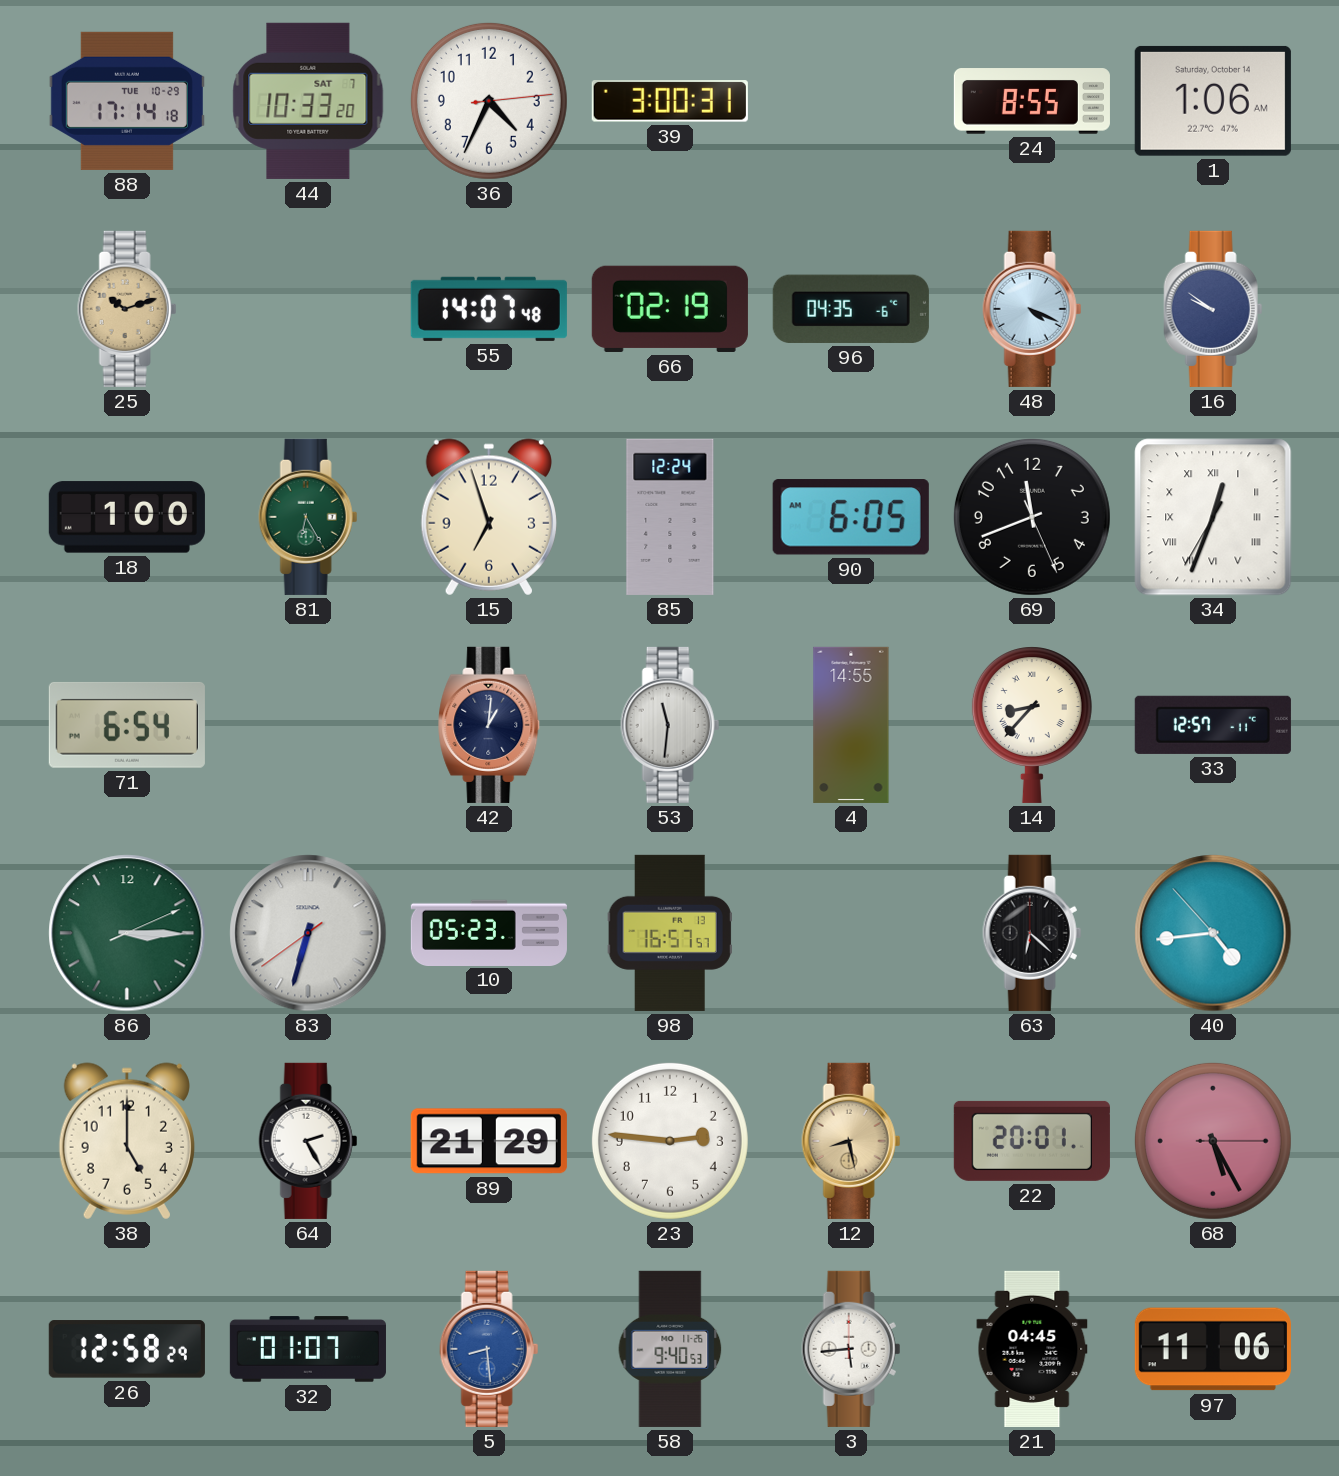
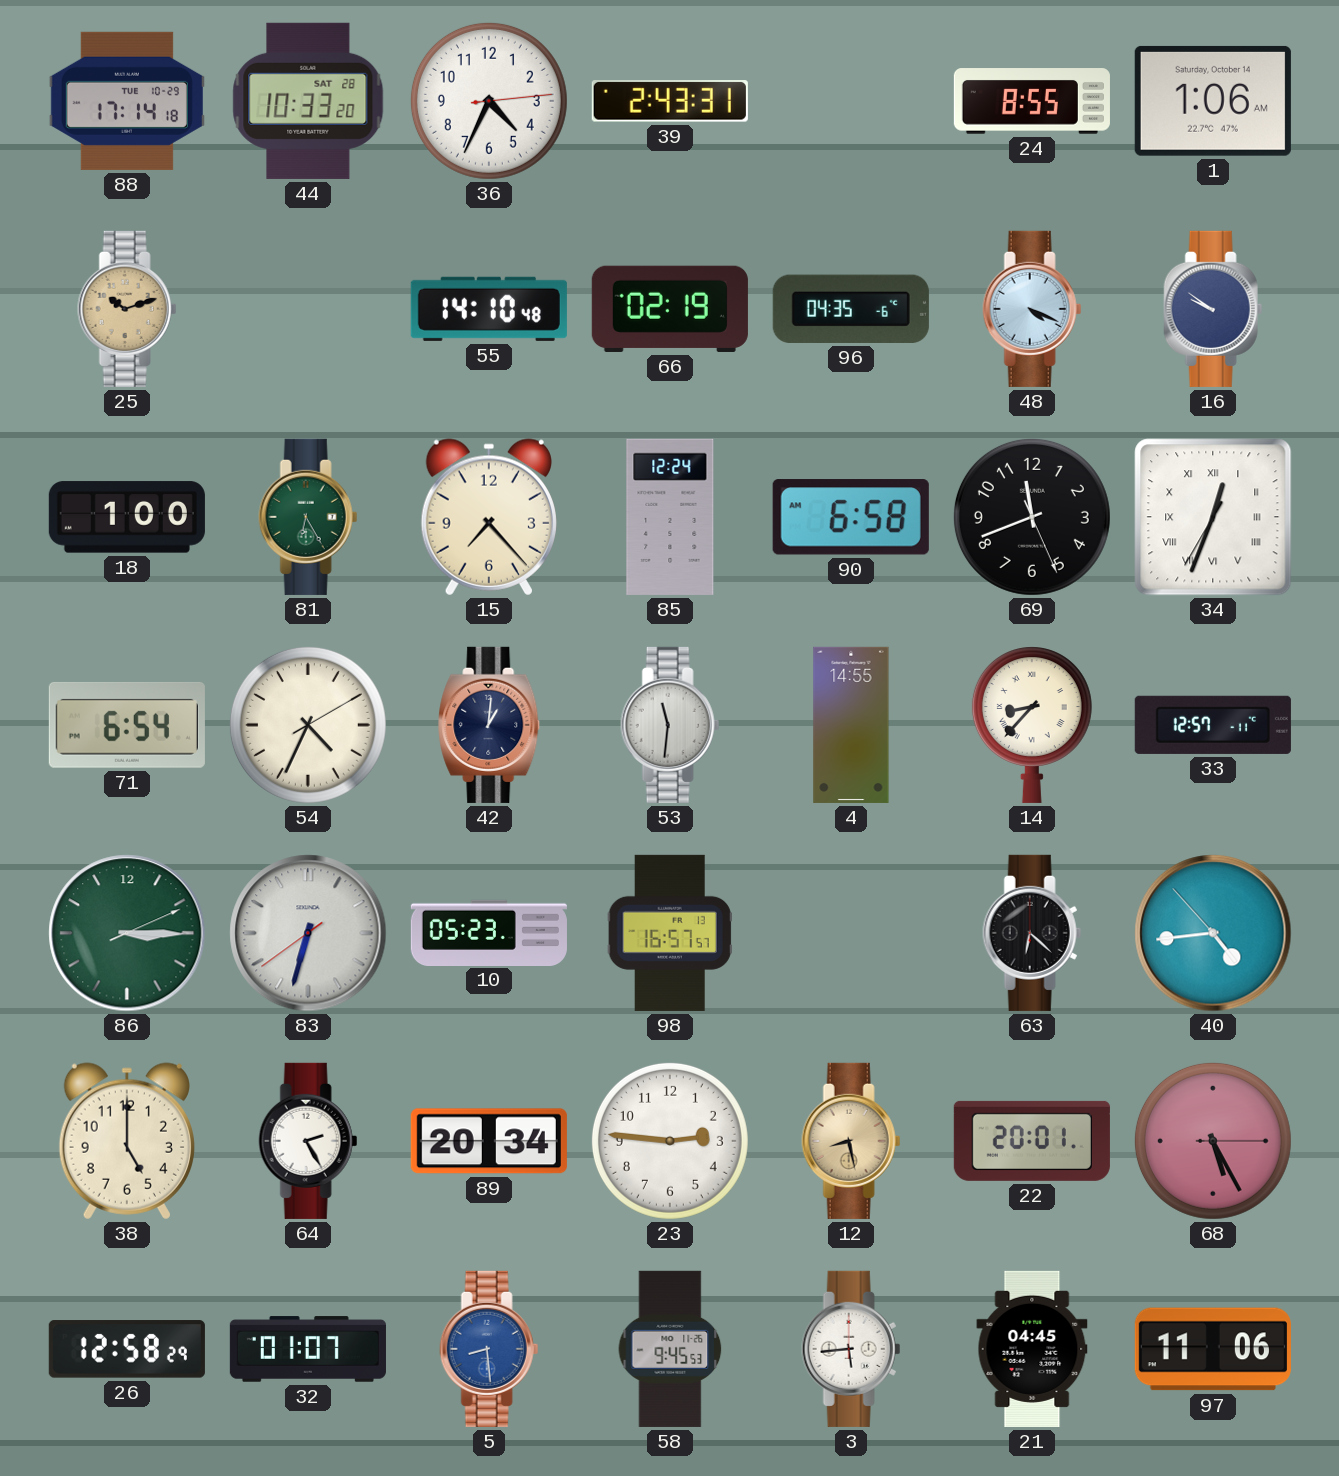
44 date: SAT 7 -> SAT 28
39: 3:00 -> 2:43
55: 14:07 -> 14:10
15: 6:57 -> 7:23
90: 6:05 -> 6:58
54: none -> 4:34
89: 21:29 -> 20:34
58: 9:40 -> 9:45
